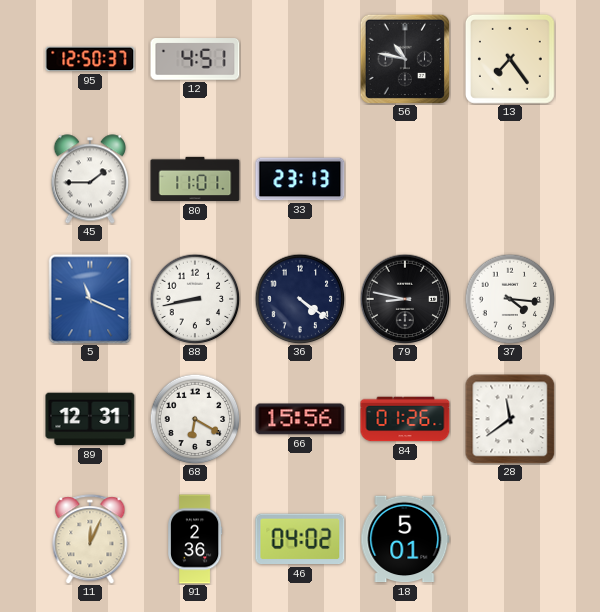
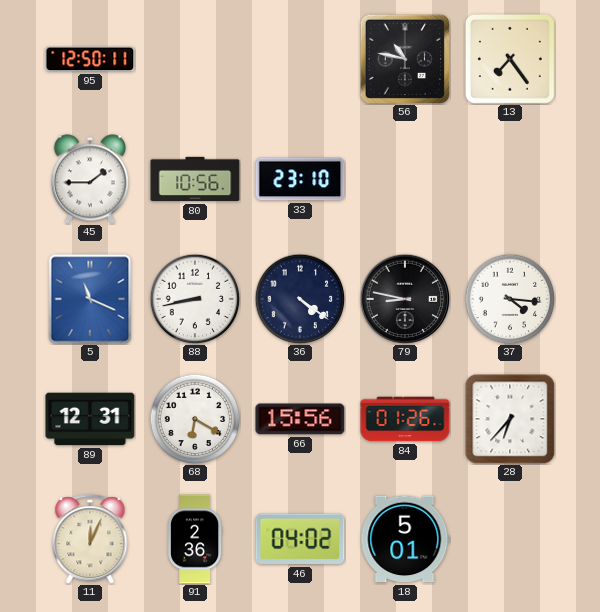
95: 12:50:37 -> 12:50:11
12: 4:51 -> none
80: 11:01 -> 10:56
33: 23:13 -> 23:10
28: 11:39 -> 6:37
